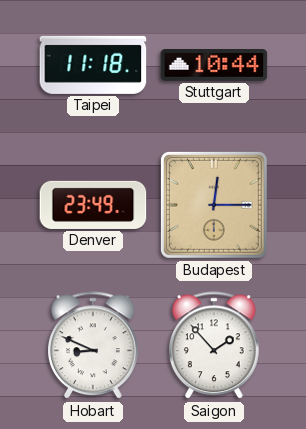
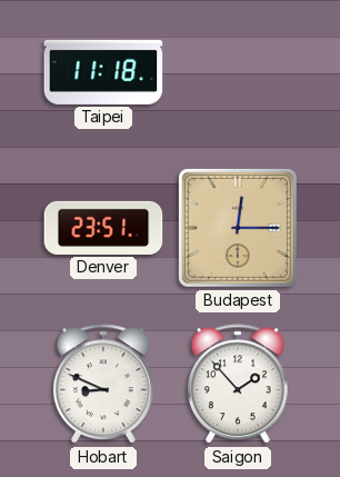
Stuttgart: 10:44 -> none
Denver: 23:49 -> 23:51
